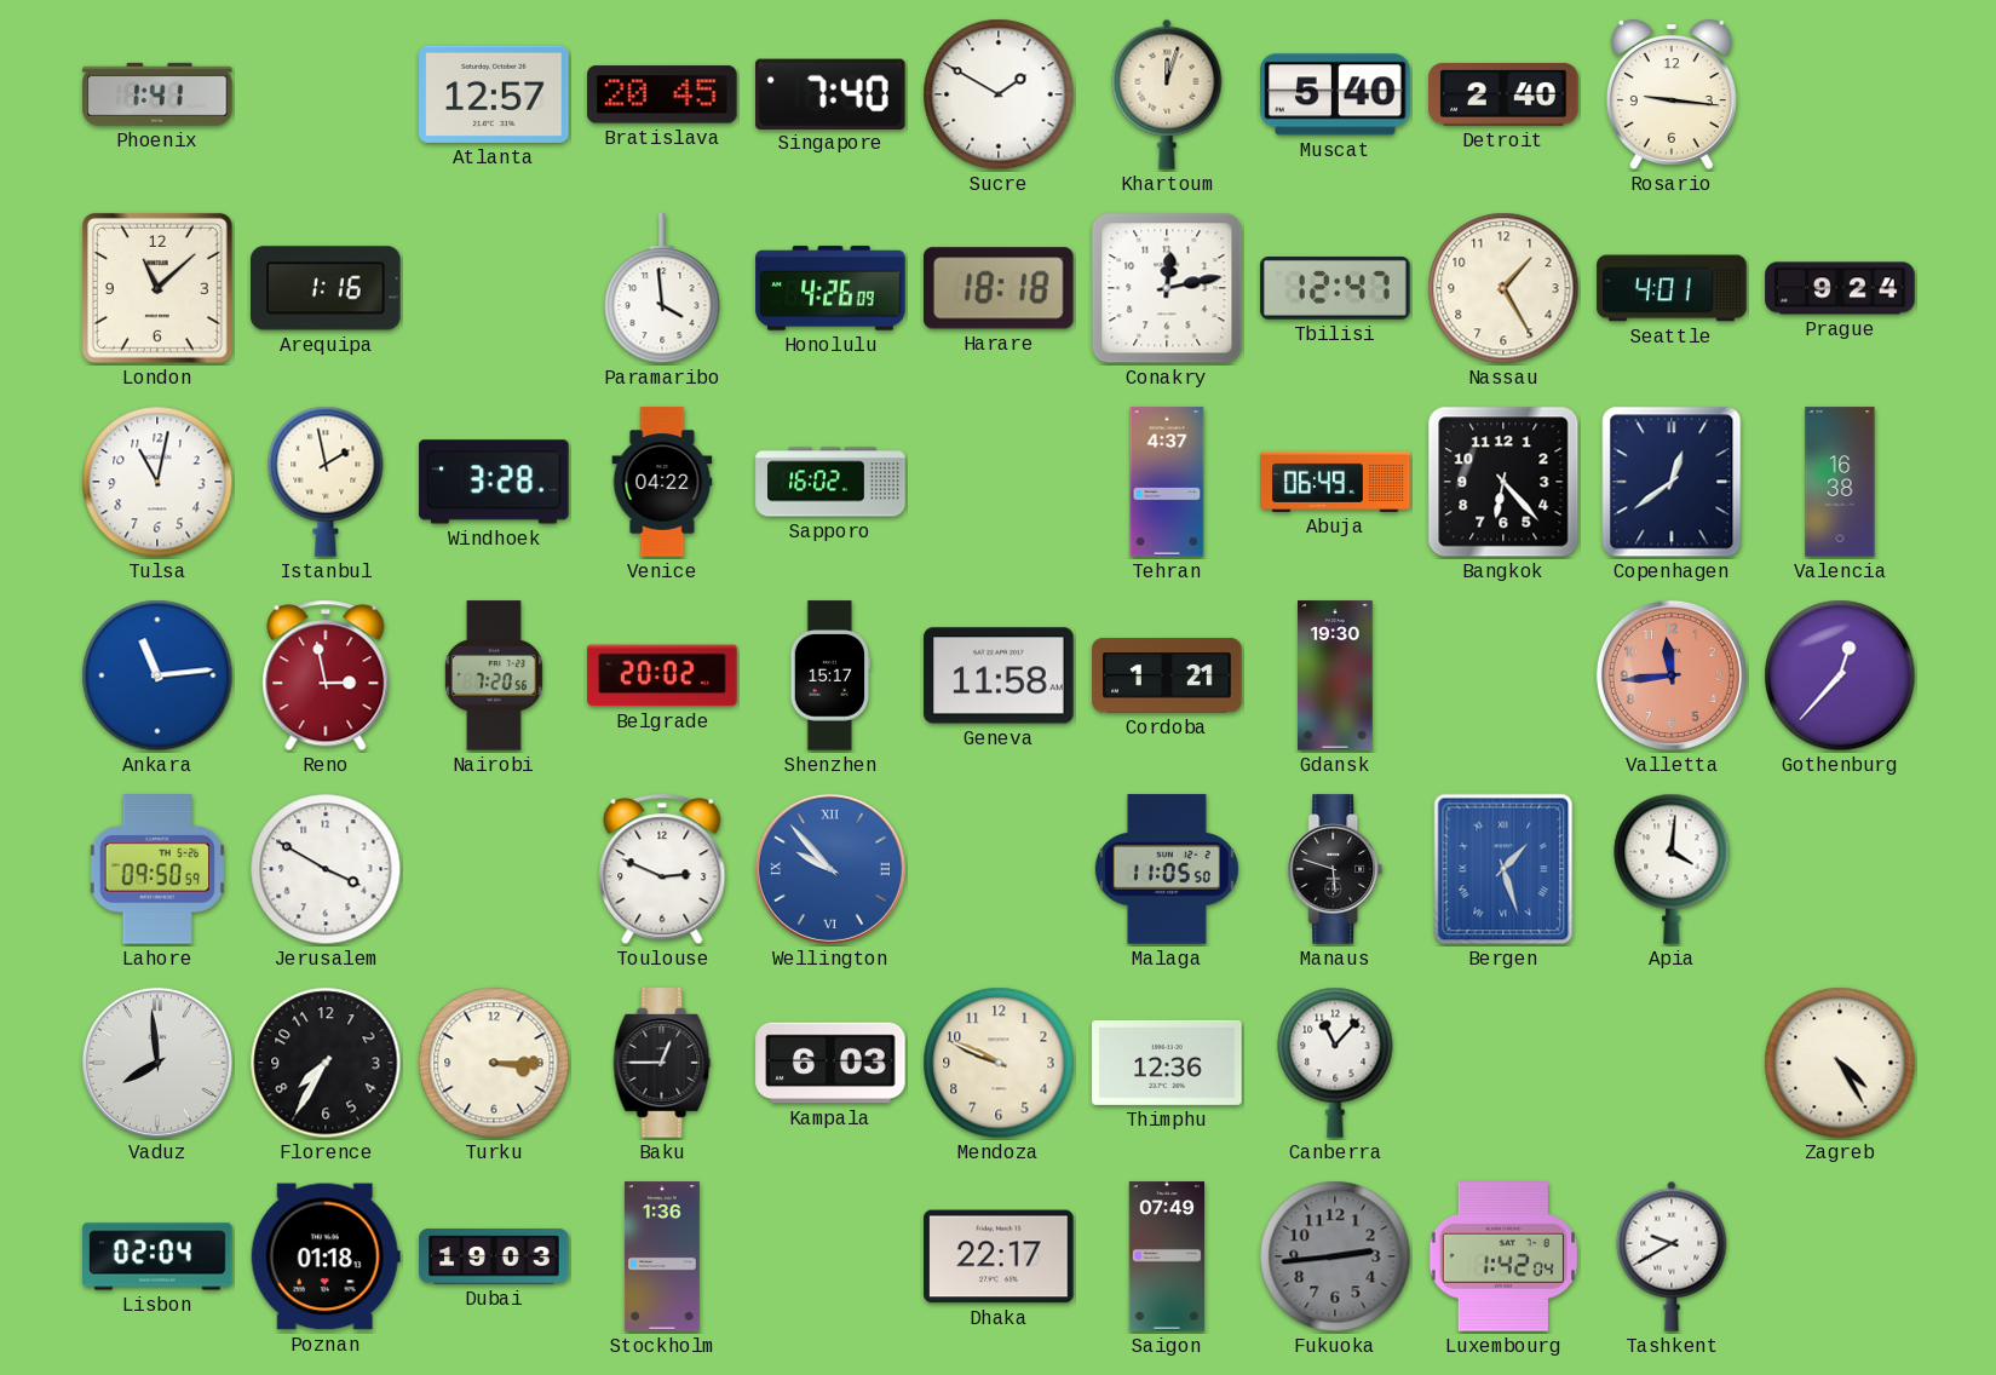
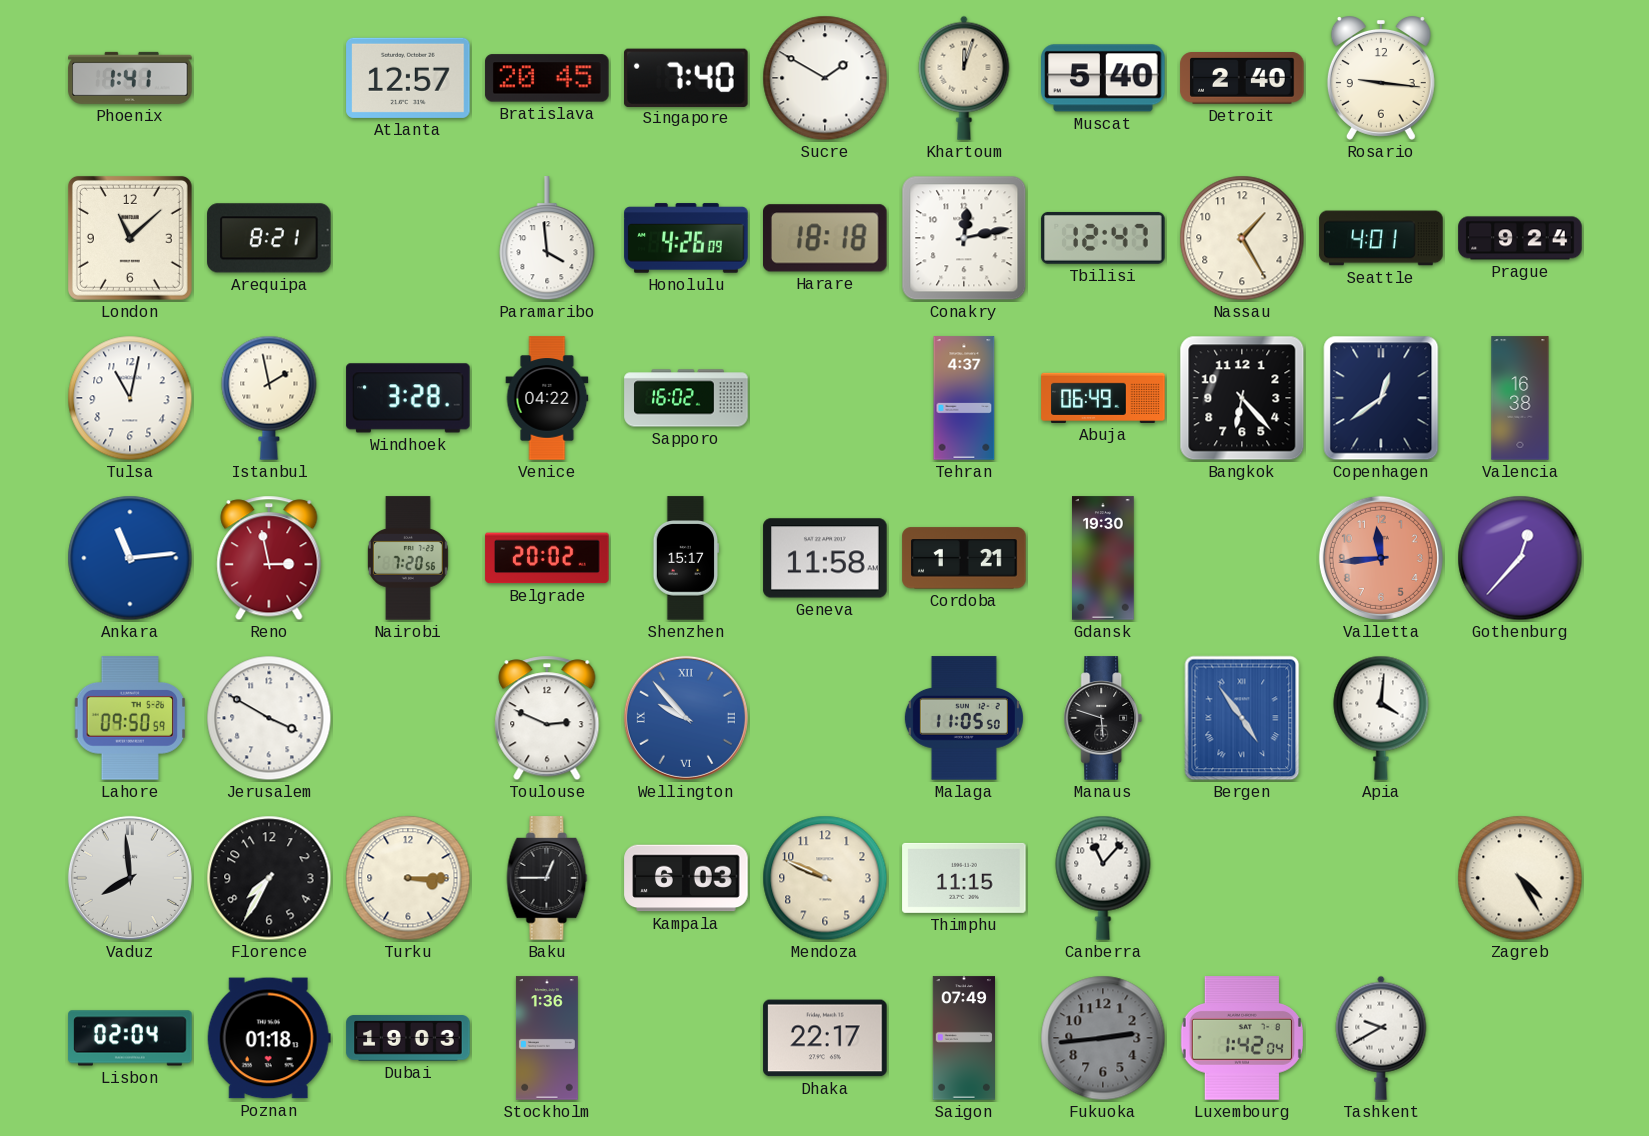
Arequipa: 1:16 -> 8:21
Bergen: 1:27 -> 4:54
Thimphu: 12:36 -> 11:15
